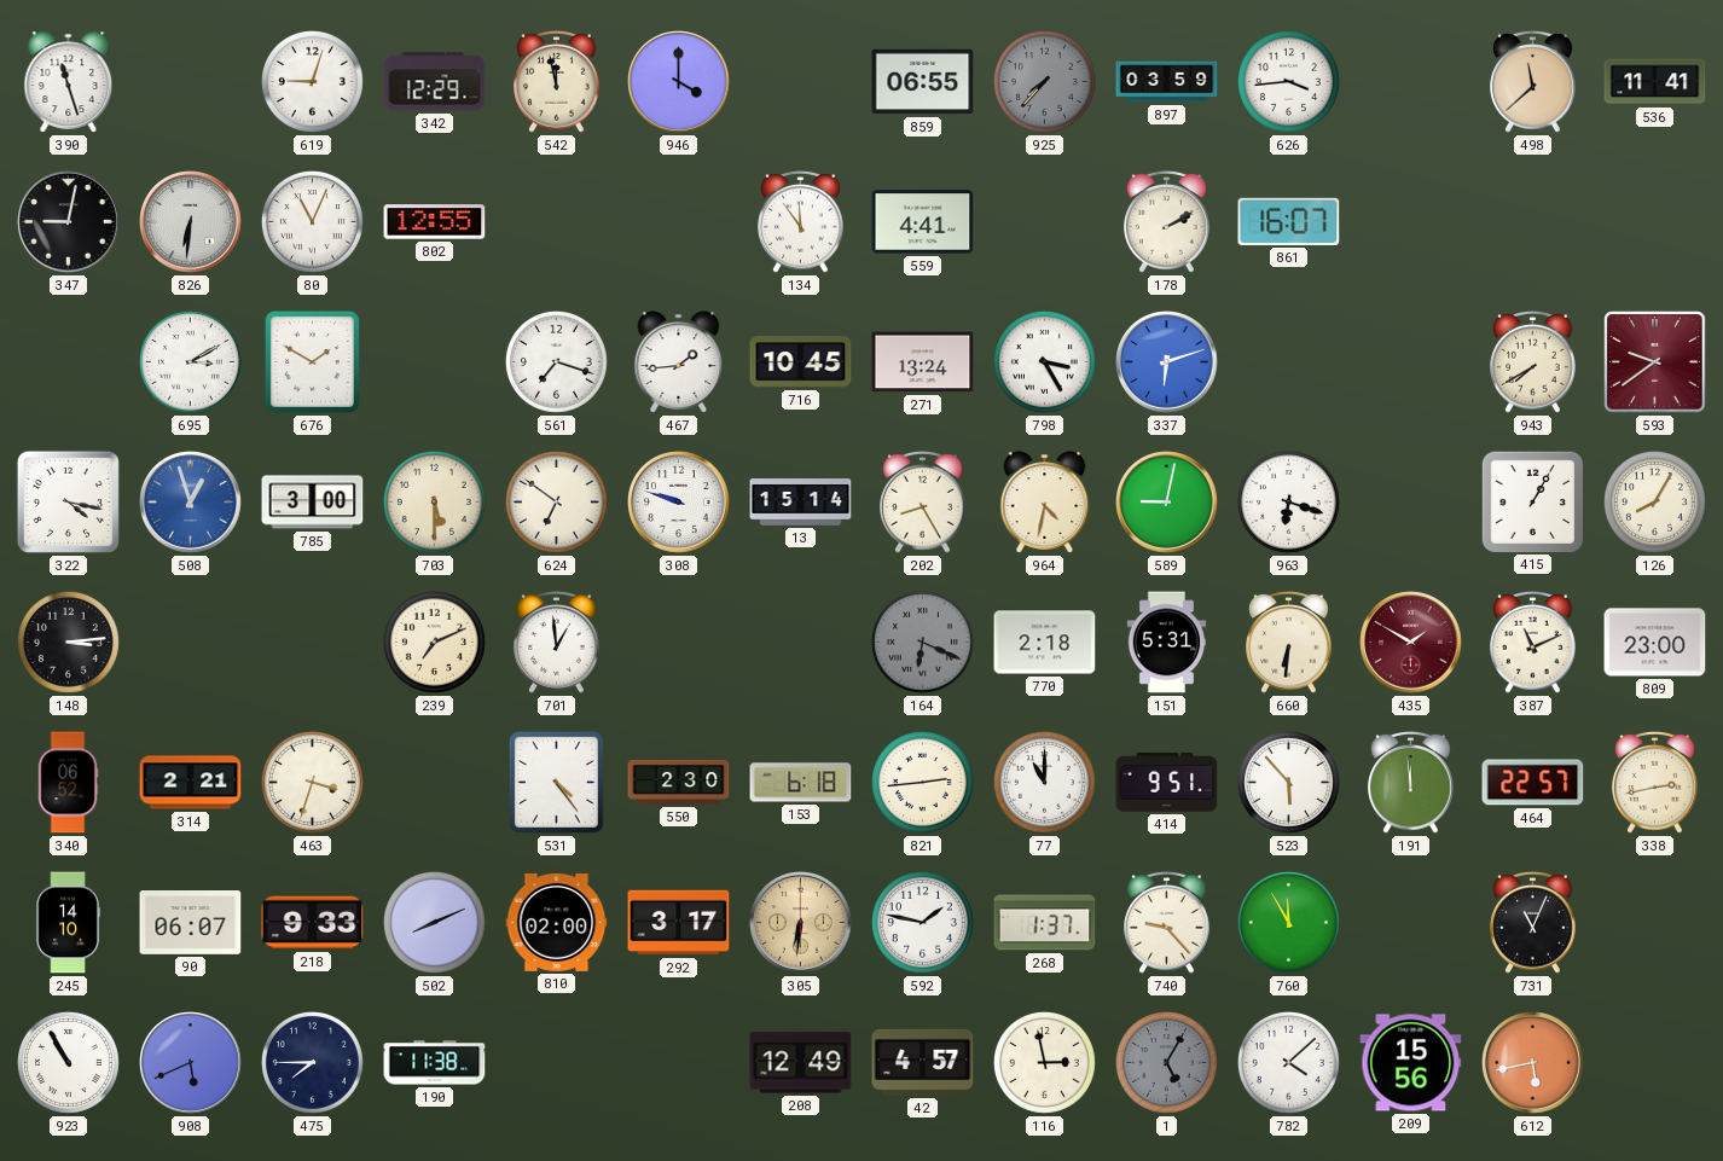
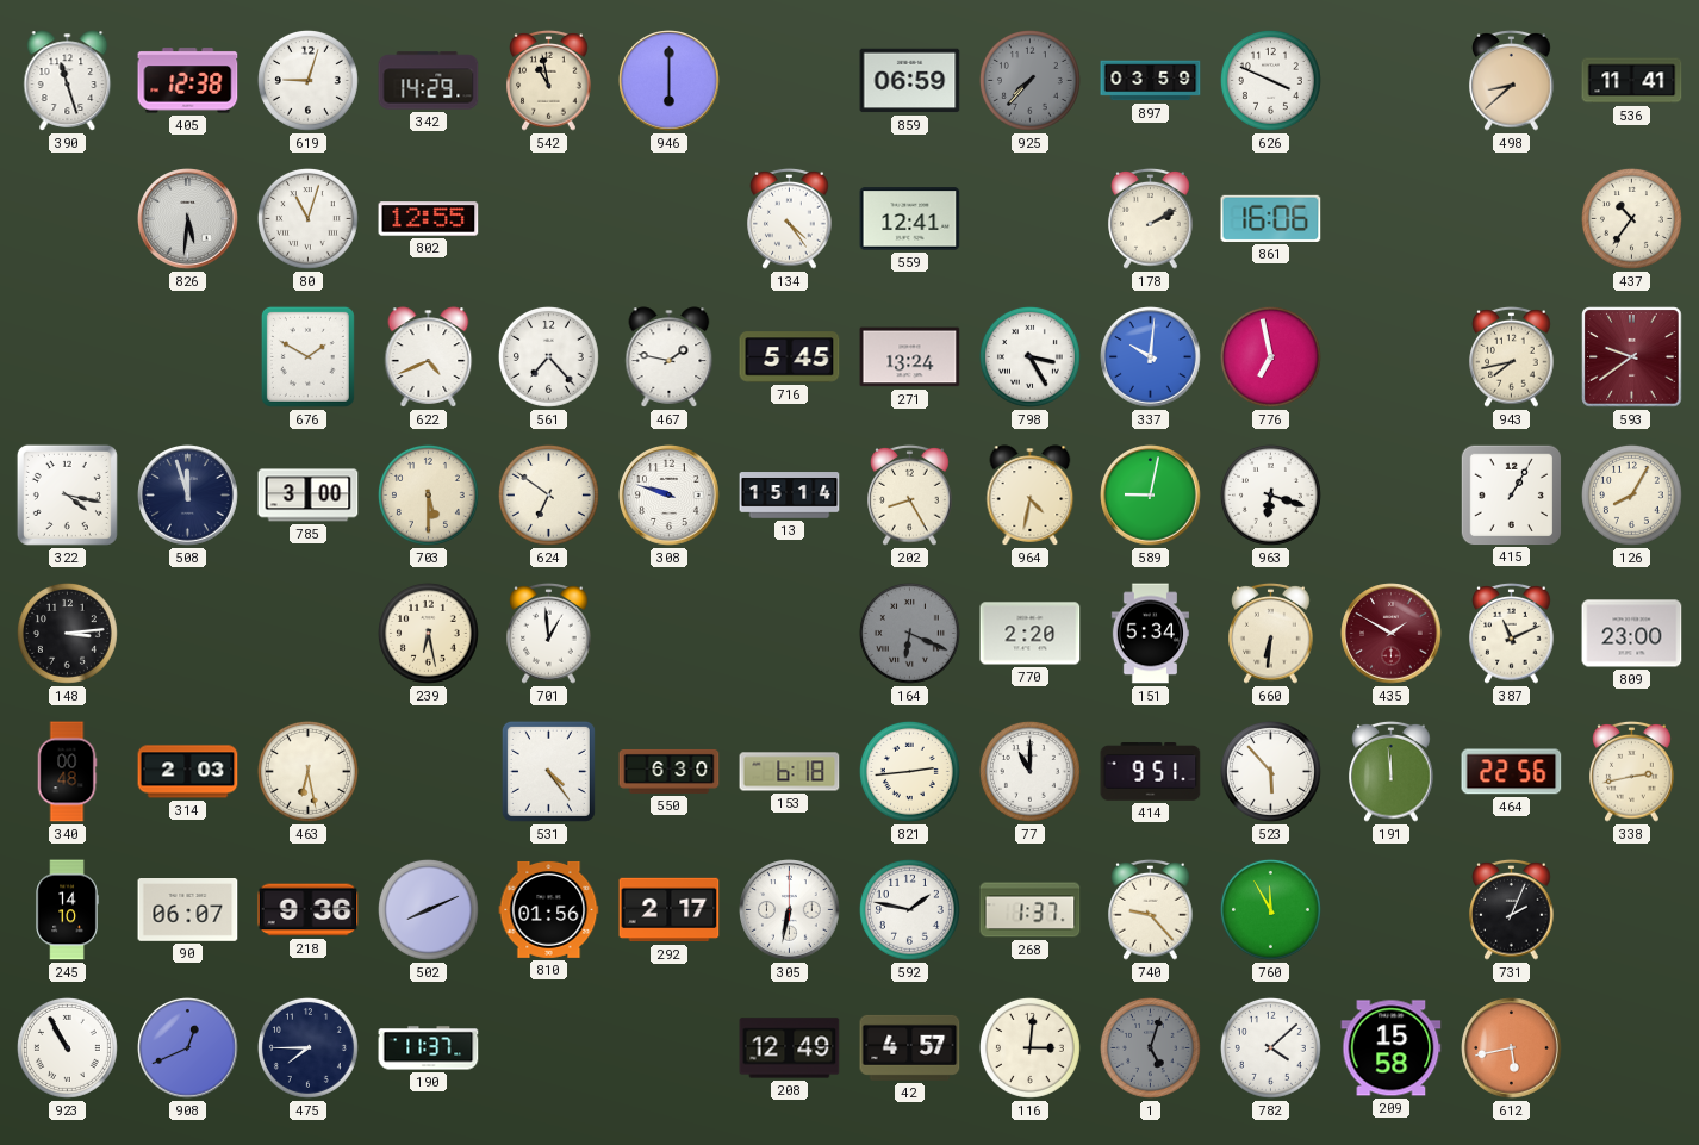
405: none -> 12:38
342: 12:29 -> 14:29
542: 11:58 -> 10:58
946: 4:00 -> 6:00
859: 06:55 -> 06:59
626: 3:44 -> 3:49
498: 11:38 -> 8:38
347: 9:02 -> none
826: 6:31 -> 5:31
80: 11:04 -> 11:03
134: 11:54 -> 4:24
559: 4:41 -> 12:41
861: 16:07 -> 16:06
437: none -> 10:36
695: 3:10 -> none
622: none -> 4:41
561: 7:18 -> 7:23
467: 1:44 -> 1:47
716: 10:45 -> 5:45
337: 6:12 -> 10:01
776: none -> 6:58
943: 7:40 -> 7:43
508: 12:57 -> 11:57
508 dial: blue -> navy
239: 7:11 -> 6:28
770: 2:18 -> 2:20
151: 5:31 -> 5:34
340: 06:52 -> 00:48
314: 2:21 -> 2:03
463: 3:33 -> 6:28
550: 2:30 -> 6:30
464: 22:57 -> 22:56
218: 9:33 -> 9:36
810: 02:00 -> 01:56
292: 3:17 -> 2:17
305: 6:31 -> 6:32
305 dial: champagne -> white
731: 11:04 -> 2:04
908: 5:41 -> 12:41
190: 11:38 -> 11:37
116: 2:58 -> 3:01
1: 5:05 -> 5:03
209: 15:56 -> 15:58
